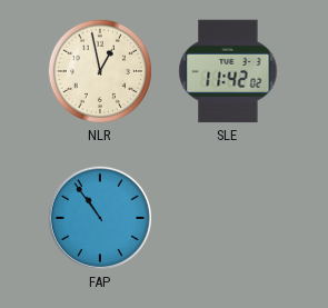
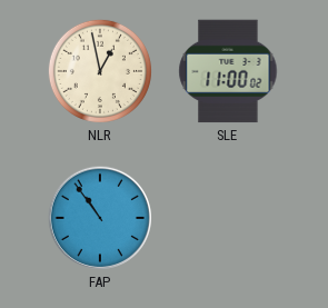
SLE: 11:42 -> 11:00
